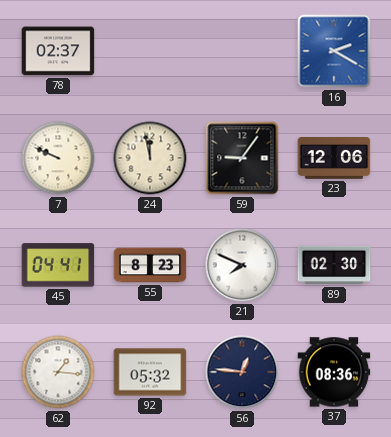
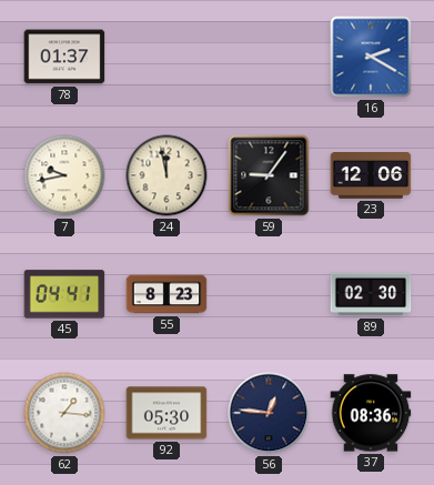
78: 02:37 -> 01:37
7: 9:49 -> 9:43
21: 7:49 -> none
92: 05:32 -> 05:30
